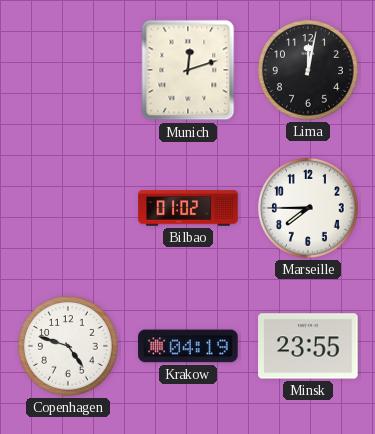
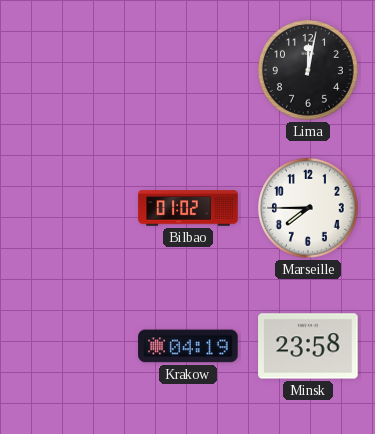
Munich: 12:12 -> none
Copenhagen: 4:48 -> none
Minsk: 23:55 -> 23:58
